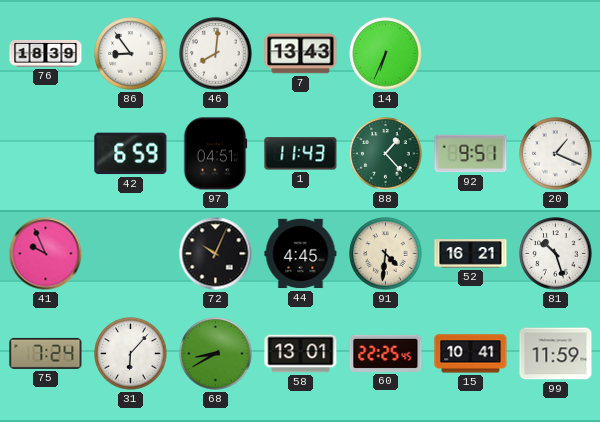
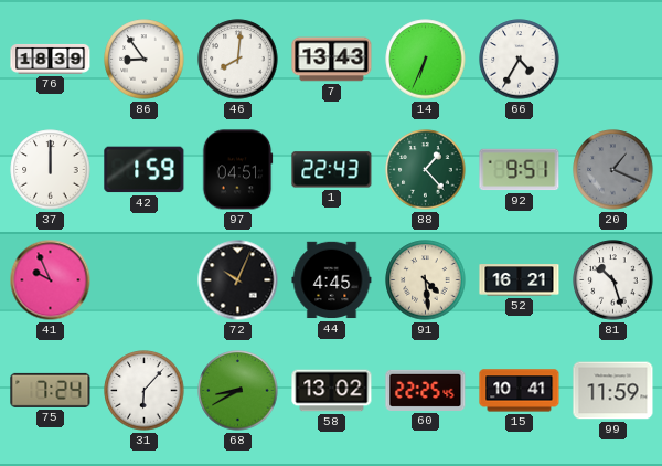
66: none -> 4:35
37: none -> 12:00
42: 6:59 -> 1:59
1: 11:43 -> 22:43
20 dial: white -> grey
91: 4:31 -> 4:29
58: 13:01 -> 13:02
